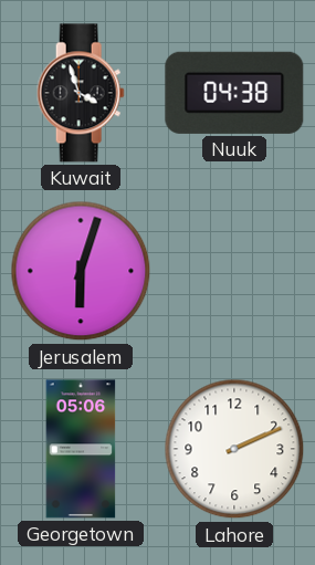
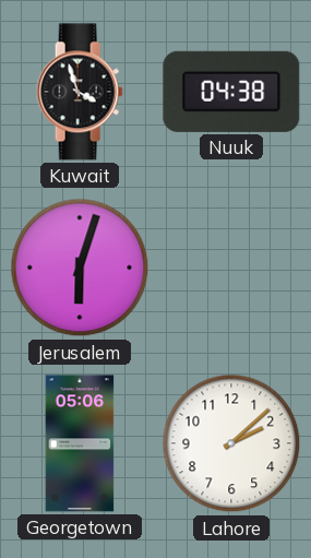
Lahore: 2:11 -> 2:08
